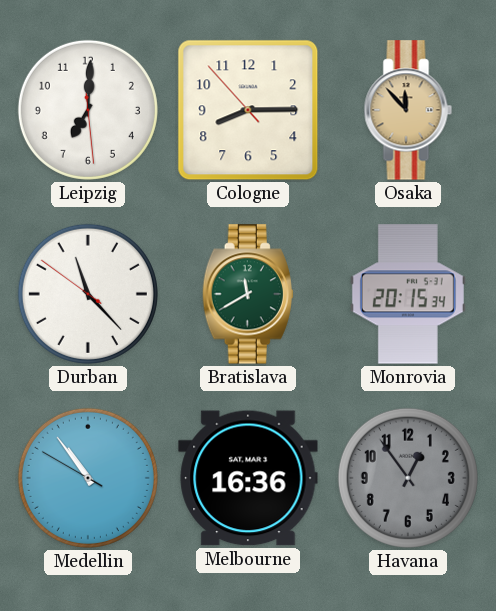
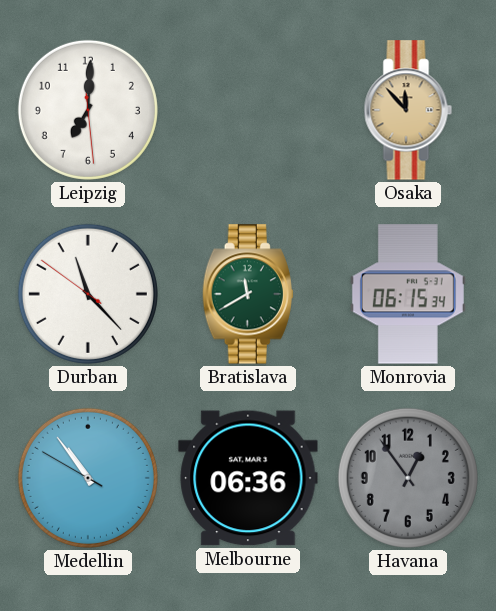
Cologne: 8:14 -> none
Monrovia: 20:15 -> 06:15
Melbourne: 16:36 -> 06:36
